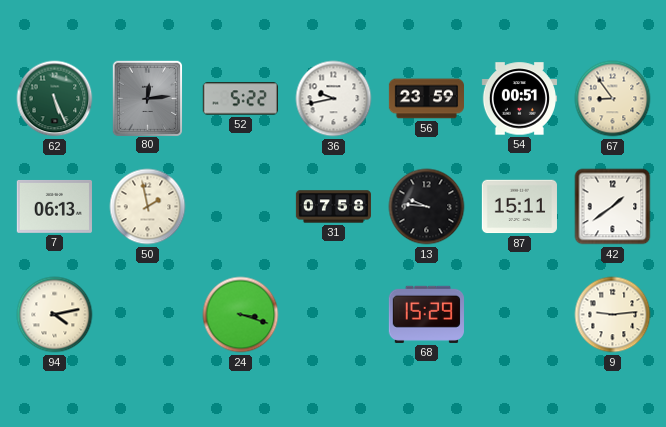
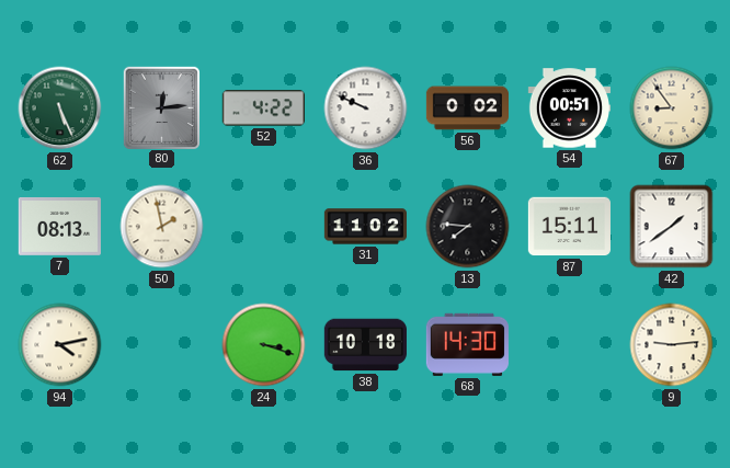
52: 5:22 -> 4:22
36: 9:43 -> 9:49
56: 23:59 -> 0:02
7: 06:13 -> 08:13
31: 07:58 -> 11:02
13: 9:46 -> 7:46
38: none -> 10:18
68: 15:29 -> 14:30
